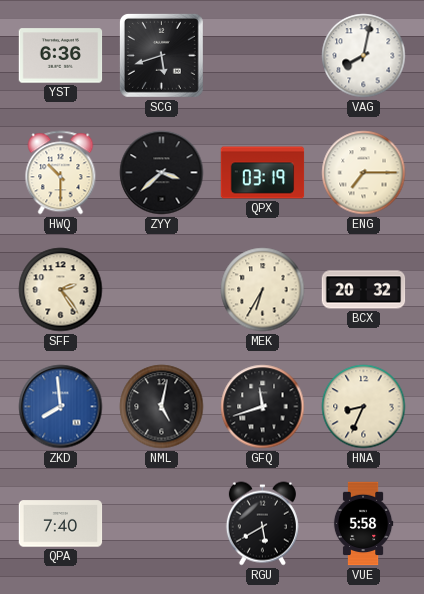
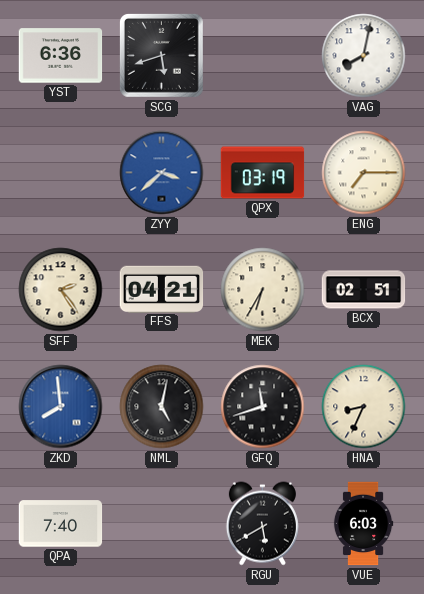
HWQ: 10:30 -> none
ZYY dial: black -> blue
FFS: none -> 04:21
BCX: 20:32 -> 02:51
VUE: 5:58 -> 6:03
